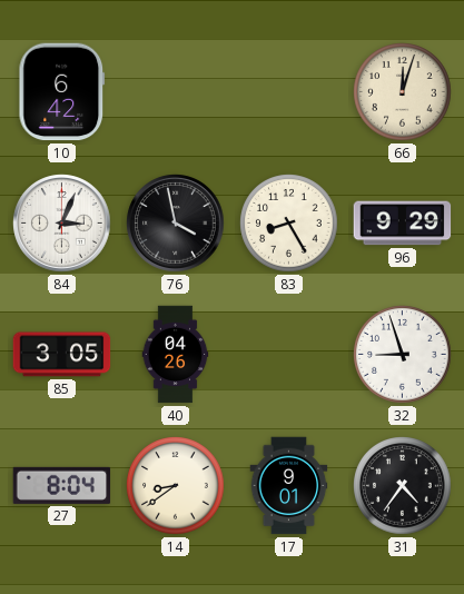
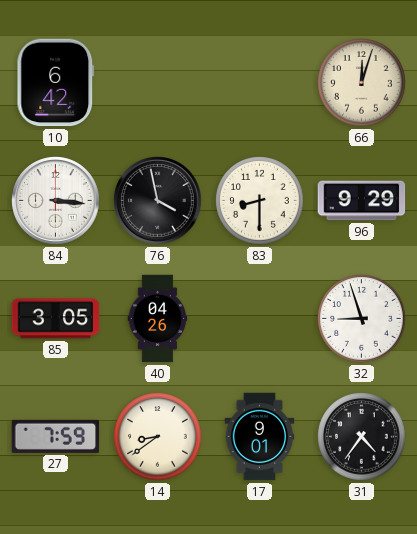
84: 3:04 -> 3:16
83: 8:25 -> 8:30
27: 8:04 -> 7:59
